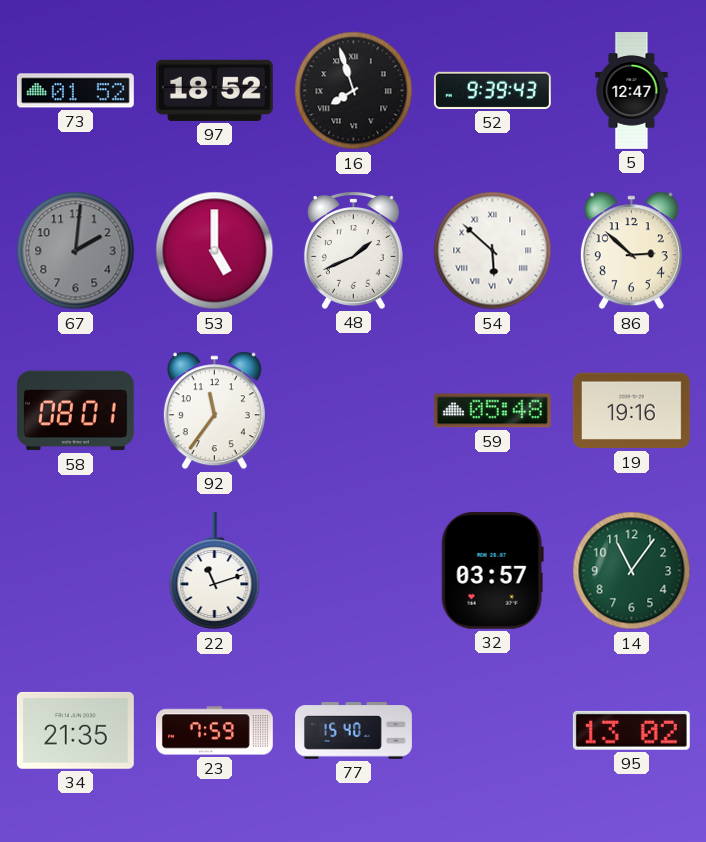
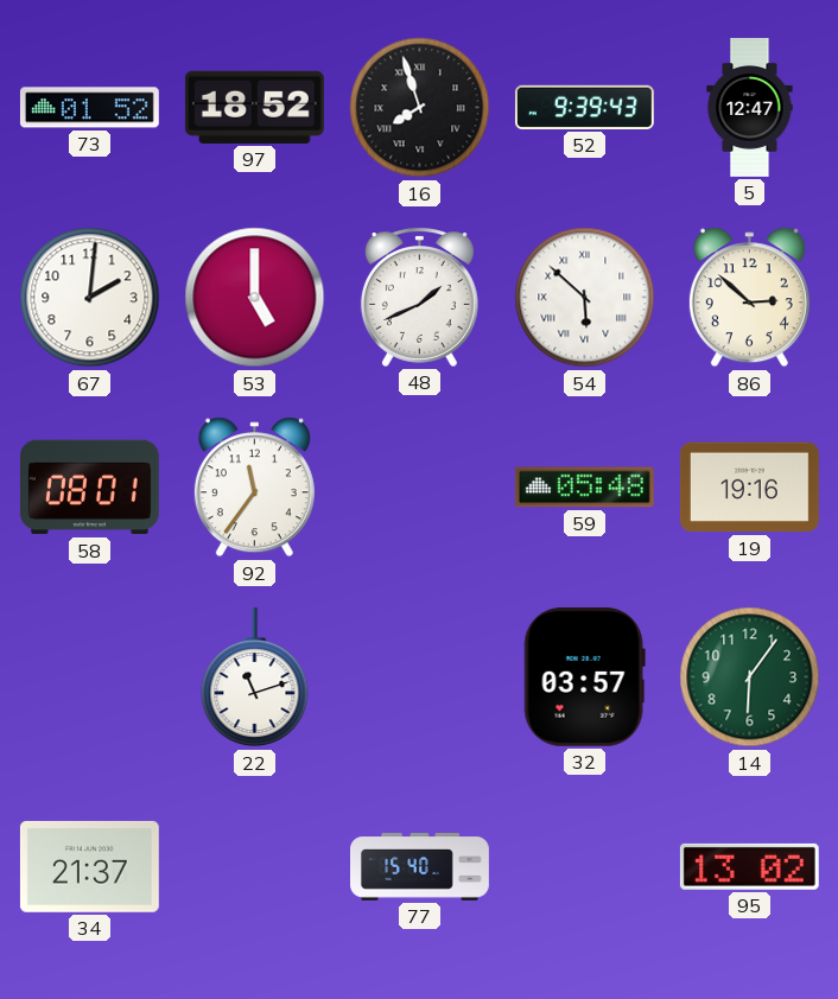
67 dial: grey -> white
14: 11:06 -> 6:06
34: 21:35 -> 21:37
23: 7:59 -> none
